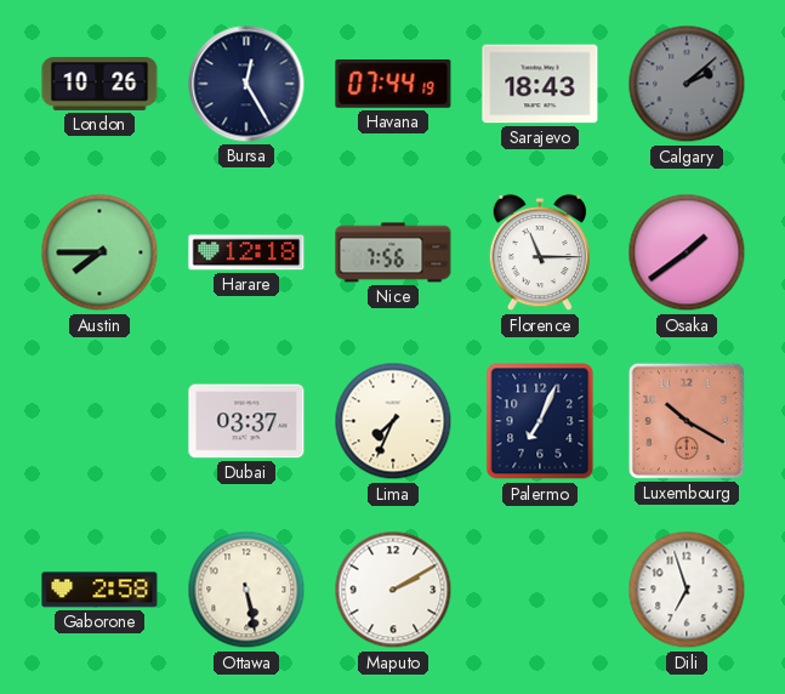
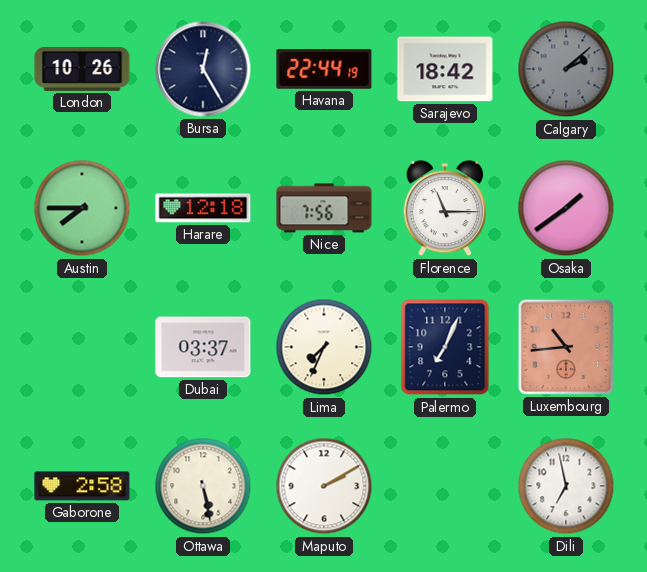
Havana: 07:44 -> 22:44
Sarajevo: 18:43 -> 18:42
Luxembourg: 10:20 -> 10:44
Dili: 6:57 -> 6:58
